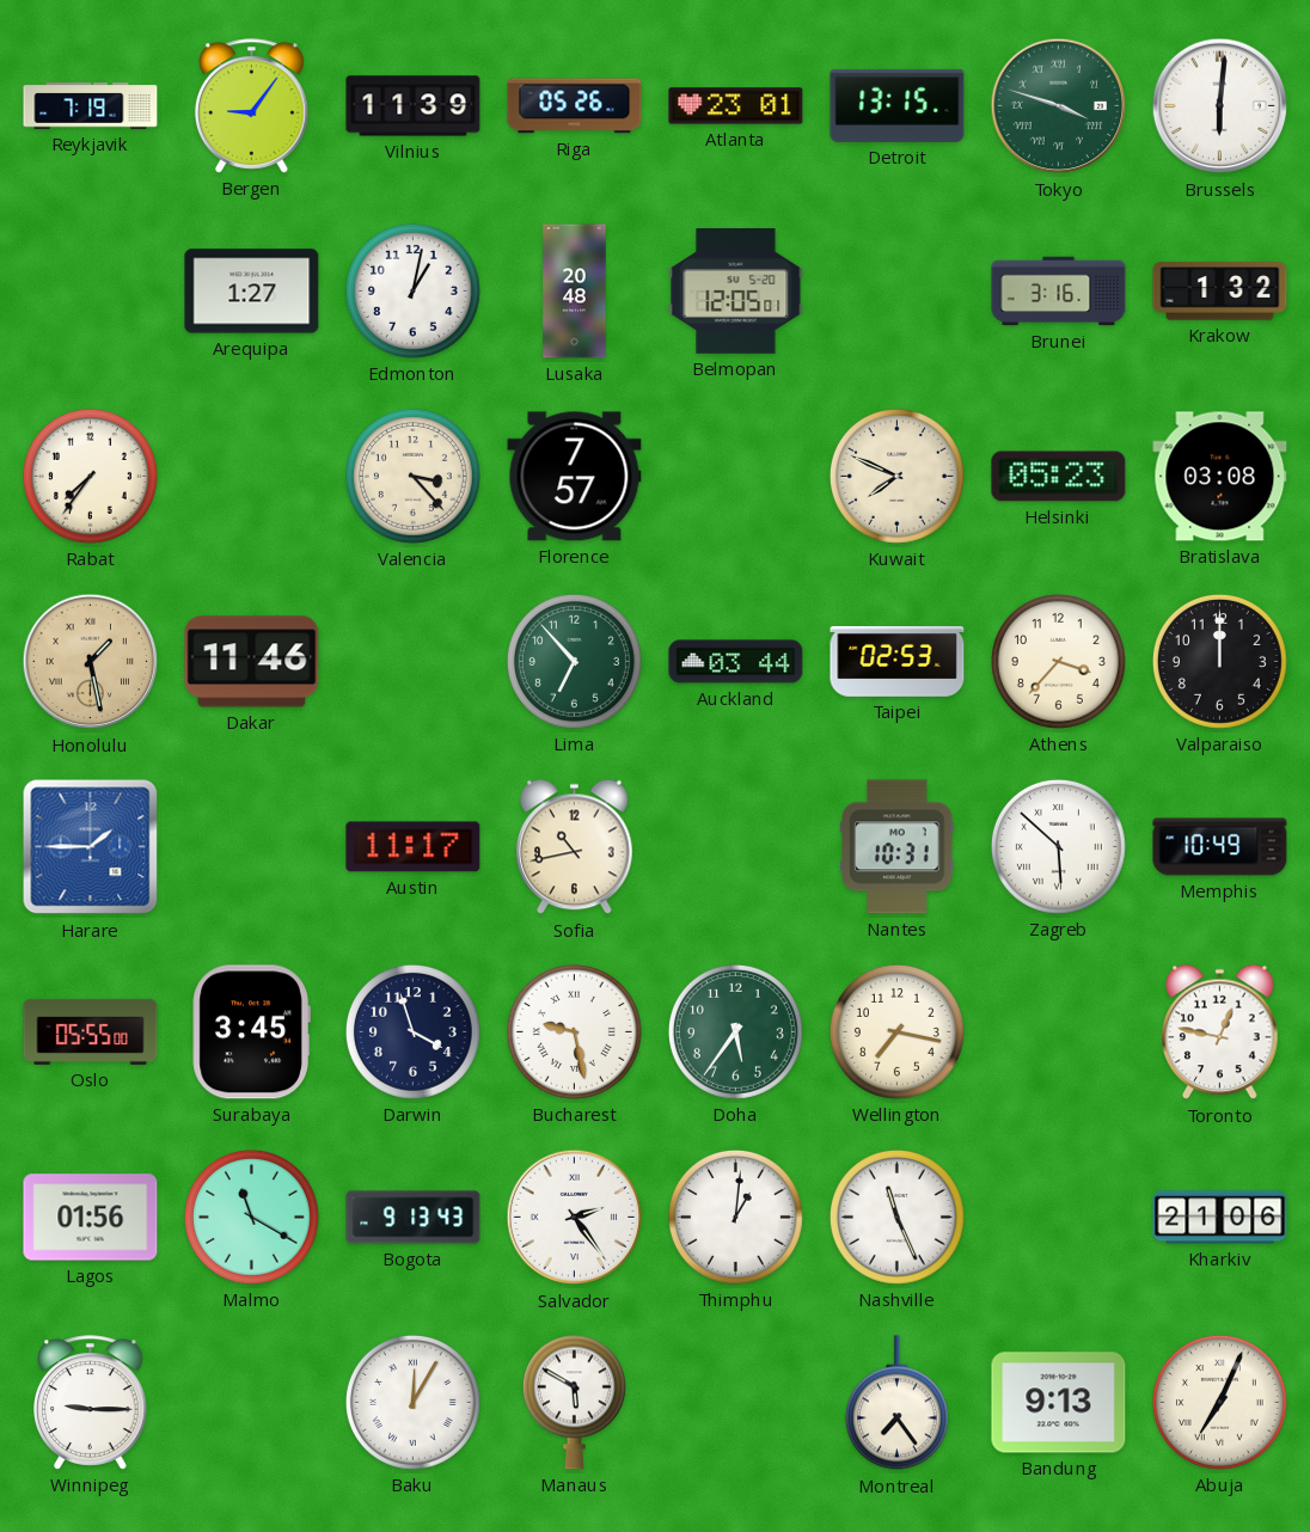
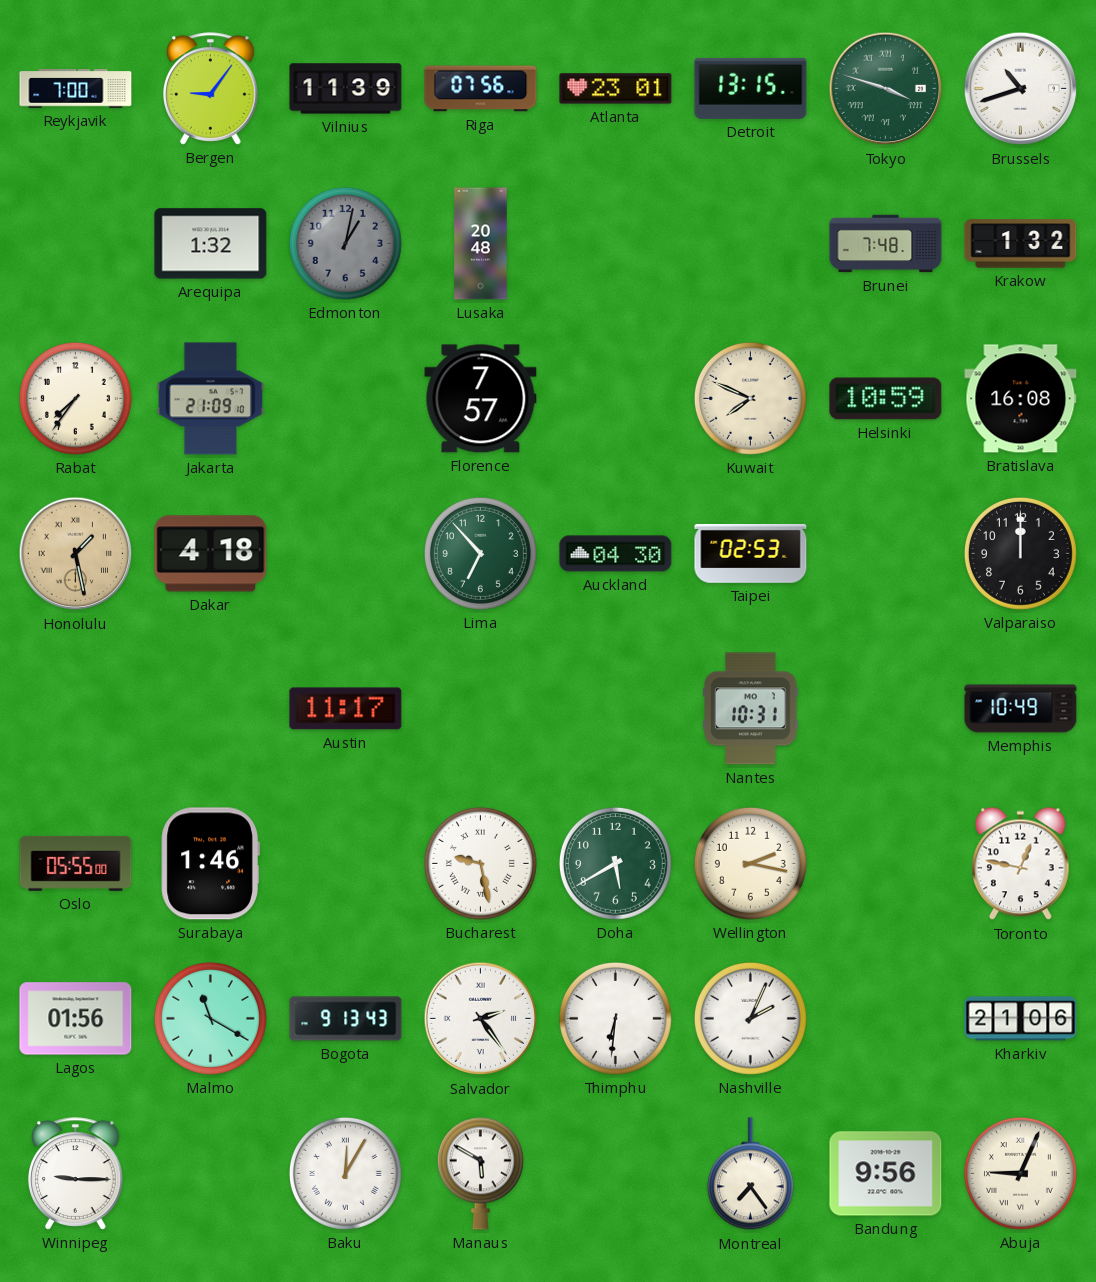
Reykjavik: 7:19 -> 7:00
Riga: 05:26 -> 07:56
Brussels: 6:01 -> 10:42
Arequipa: 1:27 -> 1:32
Edmonton dial: white -> grey
Belmopan: 12:05 -> none
Brunei: 3:16 -> 7:48
Jakarta: none -> 21:09
Valencia: 3:23 -> none
Helsinki: 05:23 -> 10:59
Bratislava: 03:08 -> 16:08
Dakar: 11:46 -> 4:18
Auckland: 03:44 -> 04:30
Athens: 3:37 -> none
Harare: 1:45 -> none
Sofia: 10:43 -> none
Zagreb: 5:52 -> none
Surabaya: 3:45 -> 1:46
Darwin: 3:57 -> none
Doha: 5:36 -> 5:40
Wellington: 7:17 -> 2:17
Thimphu: 1:01 -> 6:31
Nashville: 11:26 -> 2:04
Bandung: 9:13 -> 9:56
Abuja: 7:04 -> 9:04
